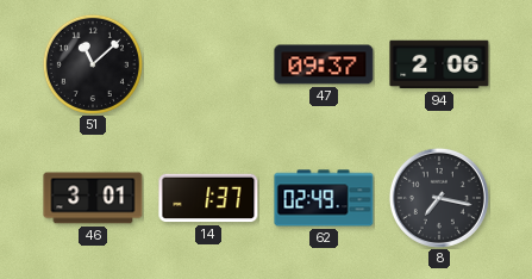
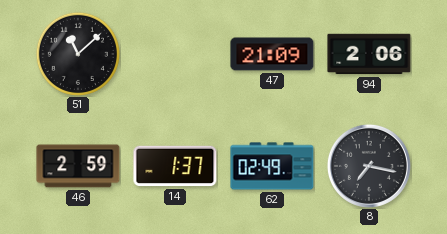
47: 09:37 -> 21:09
46: 3:01 -> 2:59
